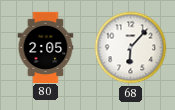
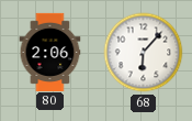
80: 2:05 -> 2:06
